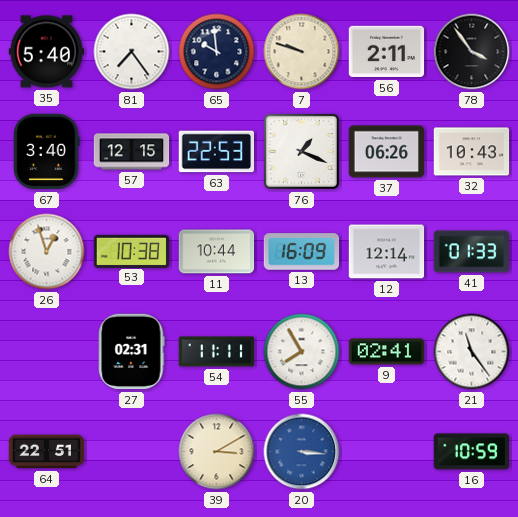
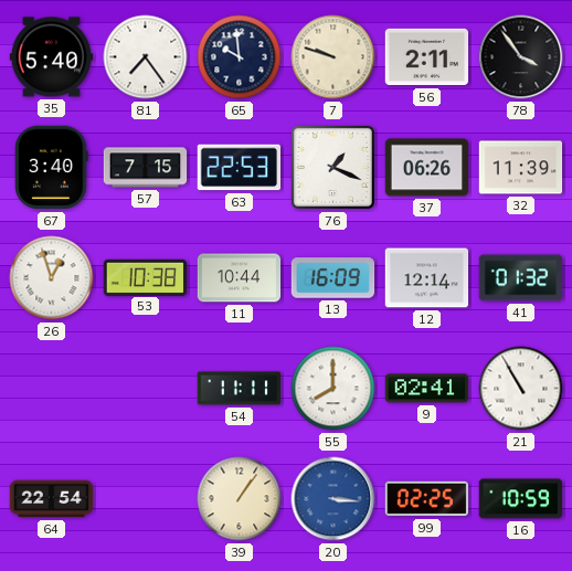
57: 12:15 -> 7:15
32: 10:43 -> 11:39
41: 01:33 -> 01:32
27: 02:31 -> none
55: 7:55 -> 8:00
21: 11:24 -> 10:55
64: 22:51 -> 22:54
39: 3:10 -> 1:06
99: none -> 02:25
